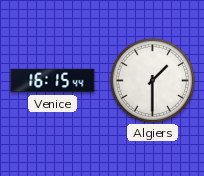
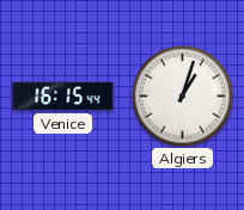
Algiers: 1:30 -> 1:03
